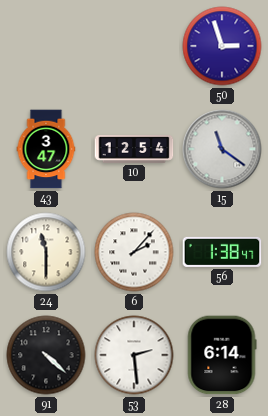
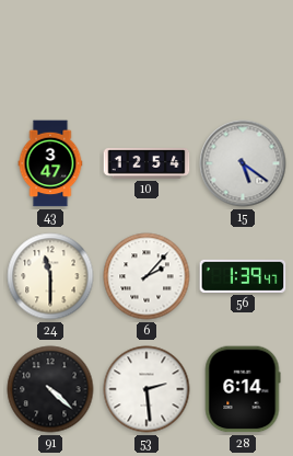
50: 2:57 -> none
15: 11:21 -> 5:21
56: 1:38 -> 1:39
